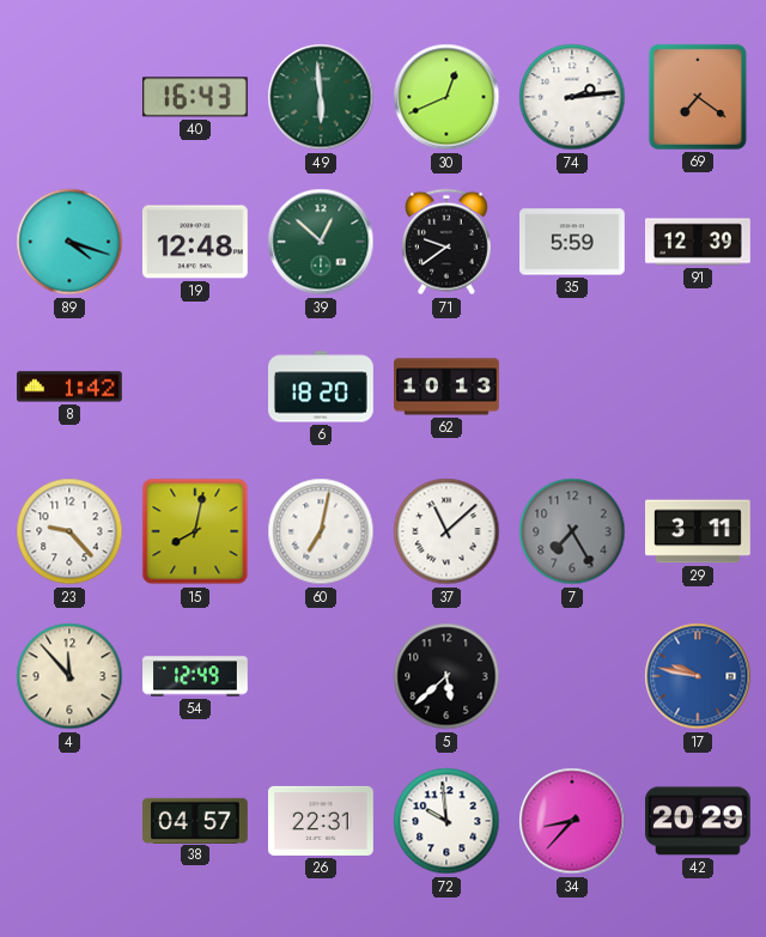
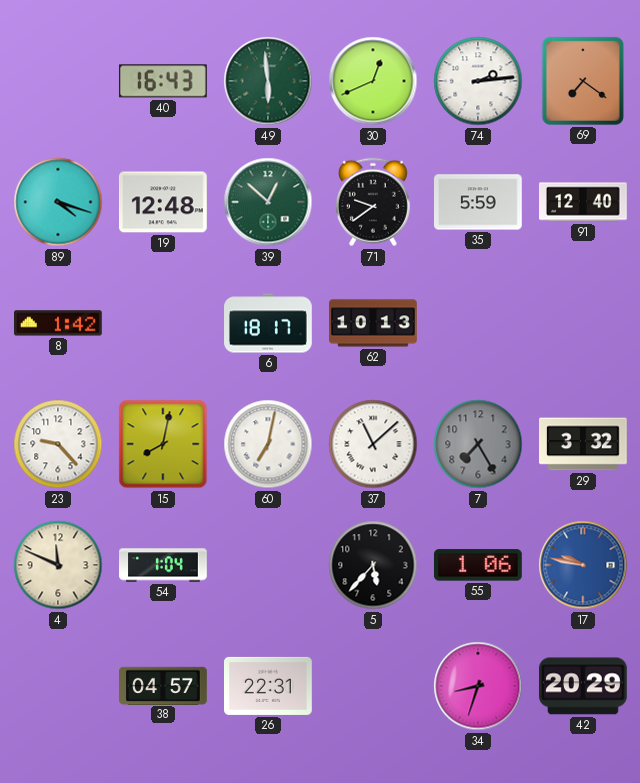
91: 12:39 -> 12:40
6: 18:20 -> 18:17
29: 3:11 -> 3:32
4: 11:53 -> 11:49
54: 12:49 -> 1:04
5: 5:38 -> 5:37
55: none -> 1:06
72: 9:59 -> none
34: 8:37 -> 8:33
